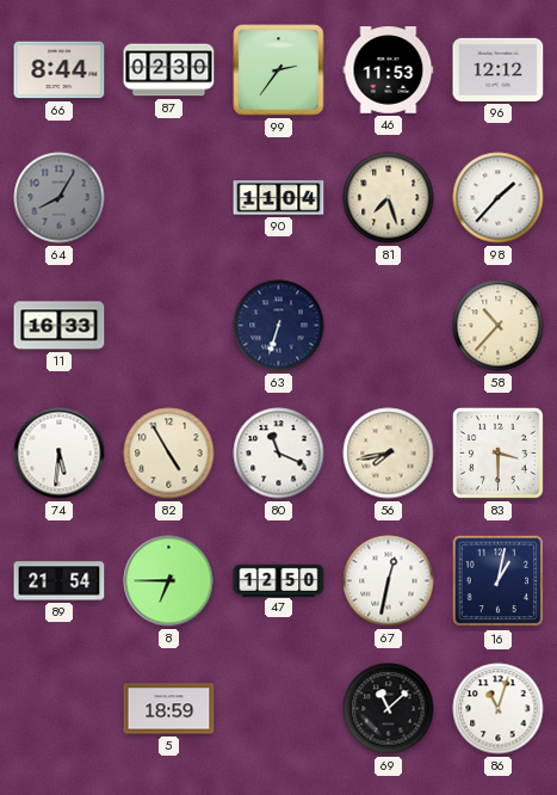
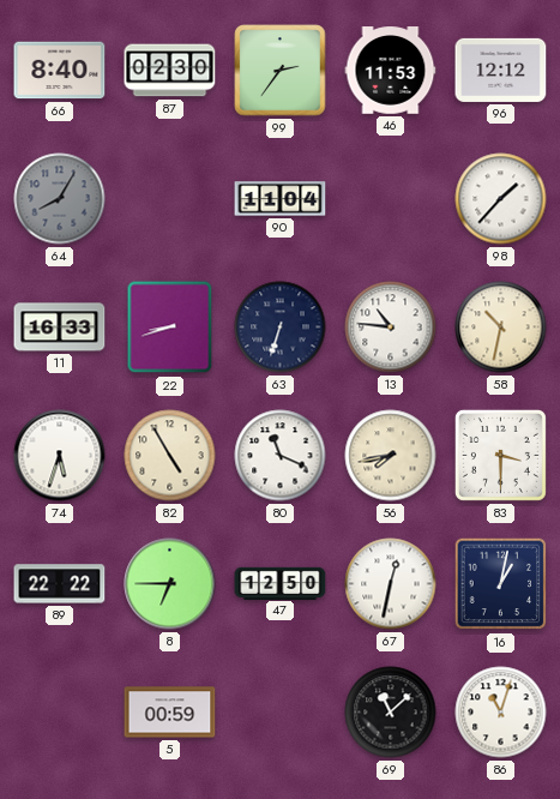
66: 8:44 -> 8:40
81: 7:27 -> none
22: none -> 8:42
13: none -> 10:46
58: 10:37 -> 10:32
74: 5:31 -> 5:33
89: 21:54 -> 22:22
5: 18:59 -> 00:59
